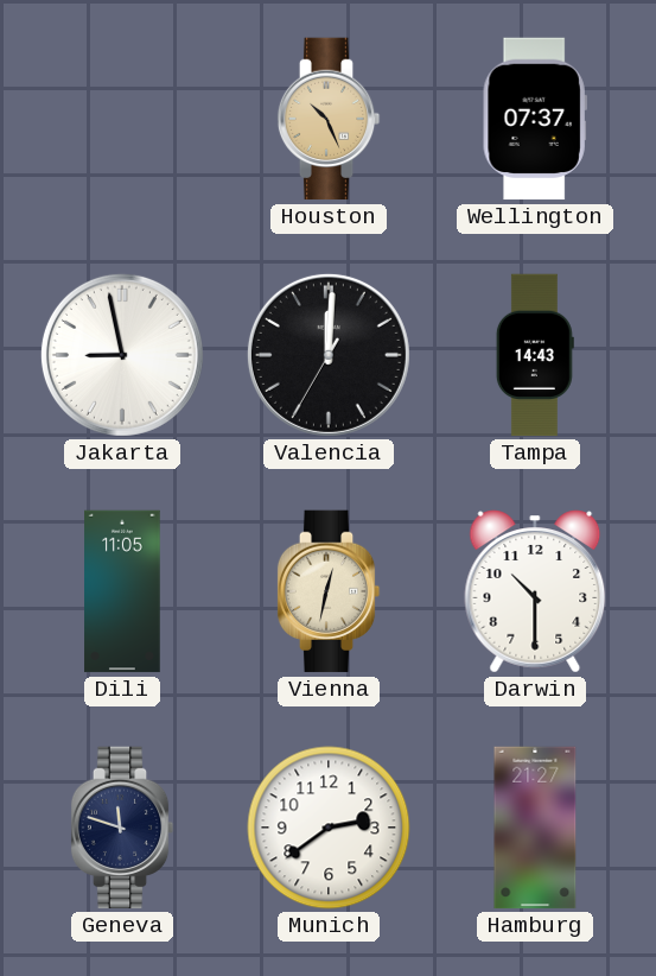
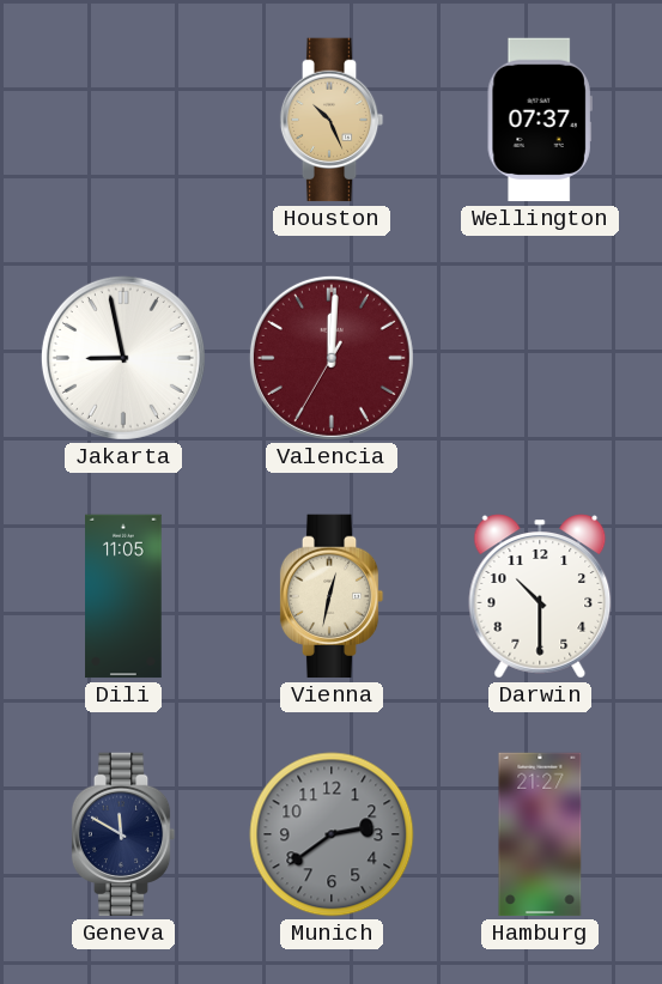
Valencia dial: black -> burgundy
Tampa: 14:43 -> none
Geneva: 11:48 -> 11:50
Munich dial: white -> grey
